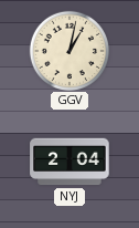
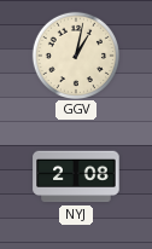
NYJ: 2:04 -> 2:08
